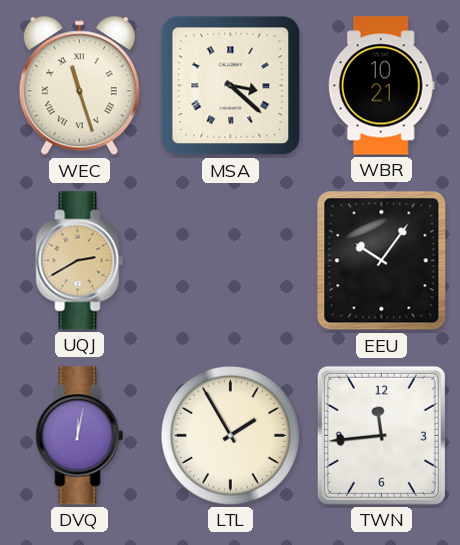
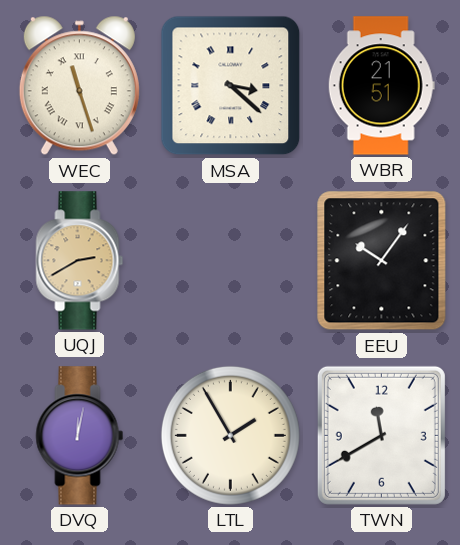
WBR: 10:21 -> 21:51
TWN: 11:44 -> 11:40
